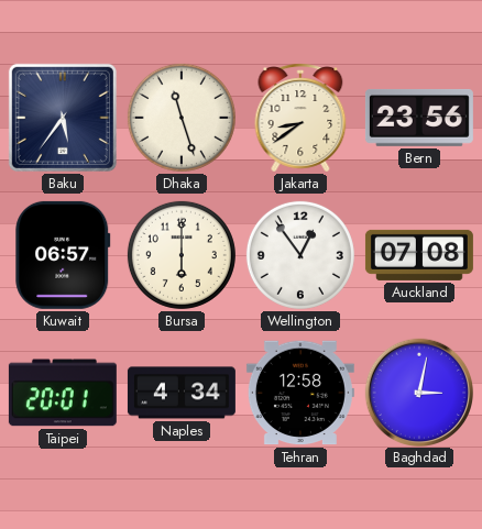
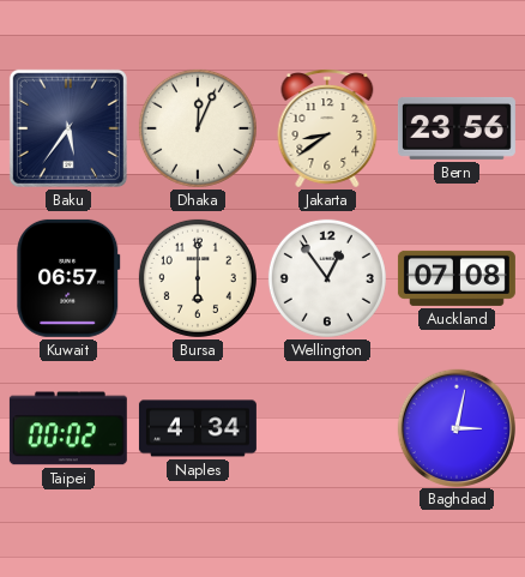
Dhaka: 11:27 -> 12:04
Taipei: 20:01 -> 00:02
Tehran: 12:58 -> none
